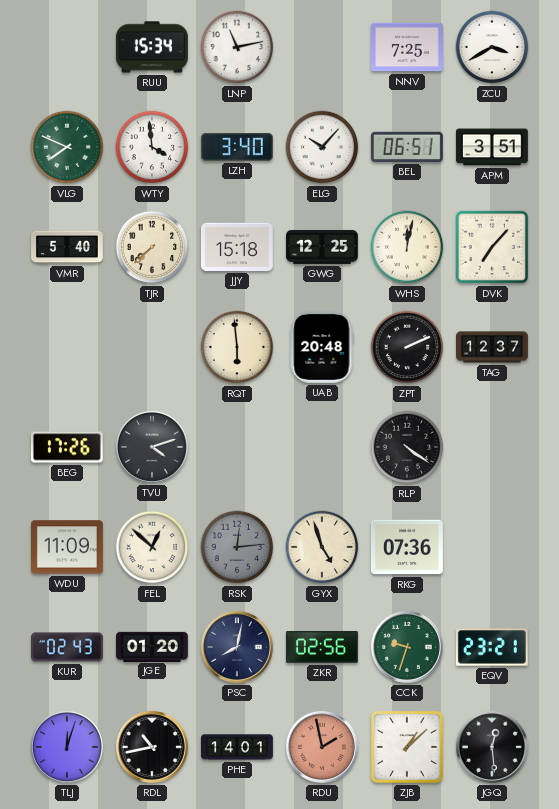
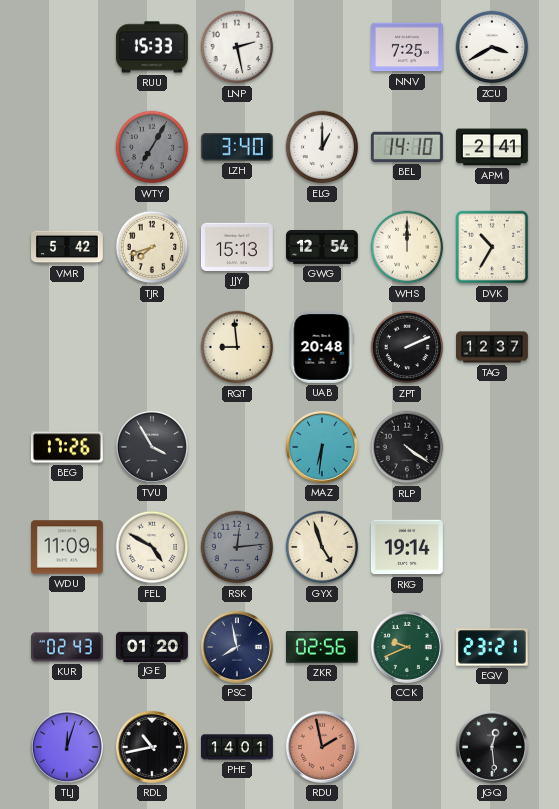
RUU: 15:34 -> 15:33
LNP: 11:13 -> 2:28
VLG: 7:49 -> none
WTY: 3:59 -> 7:05
WTY dial: white -> grey
ELG: 10:07 -> 1:00
BEL: 06:51 -> 14:10
APM: 3:51 -> 2:41
VMR: 5:40 -> 5:42
TJR: 7:38 -> 7:42
JJY: 15:18 -> 15:13
GWG: 12:25 -> 12:54
WHS: 12:02 -> 12:00
DVK: 7:07 -> 10:35
RQT: 5:59 -> 8:59
TVU: 4:12 -> 3:55
MAZ: none -> 6:31
FEL: 12:52 -> 4:50
RKG: 07:36 -> 19:14
PSC: 8:02 -> 7:58
CCK: 9:33 -> 9:41
ZJB: 1:08 -> none
